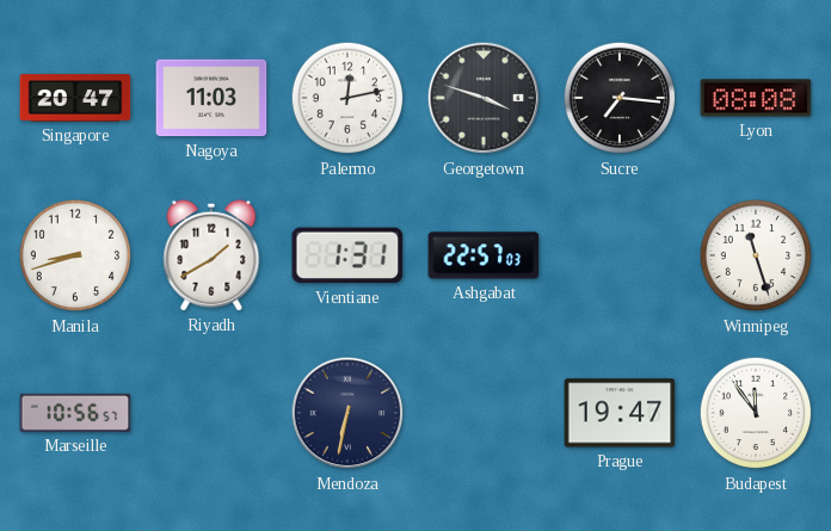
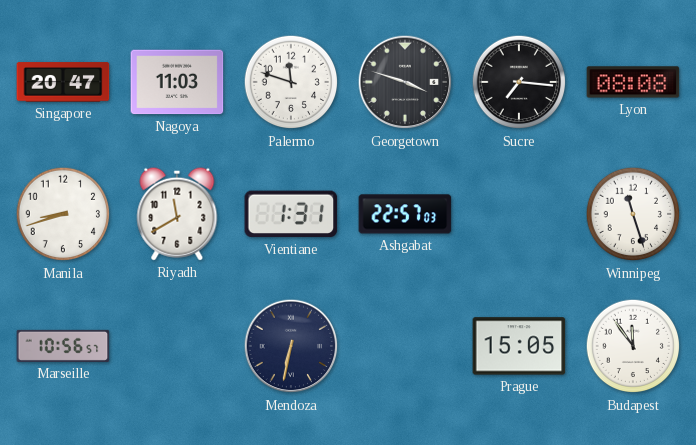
Palermo: 12:13 -> 11:48
Riyadh: 1:40 -> 11:40
Prague: 19:47 -> 15:05
